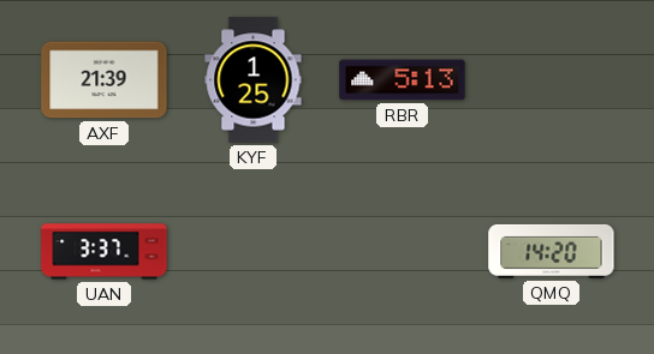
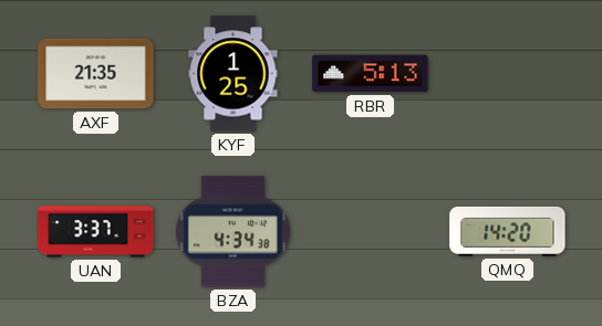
AXF: 21:39 -> 21:35
BZA: none -> 4:34
